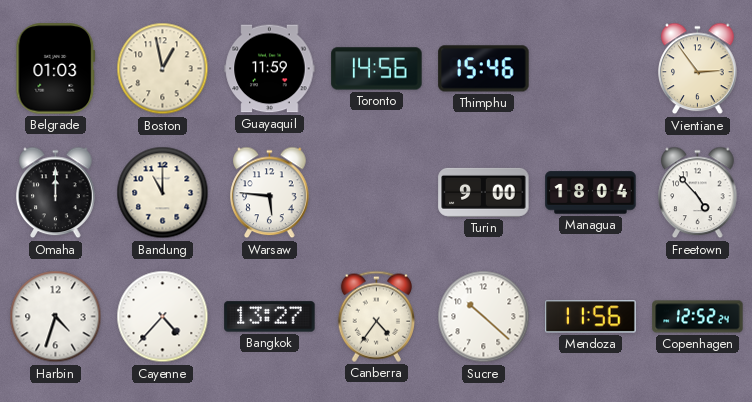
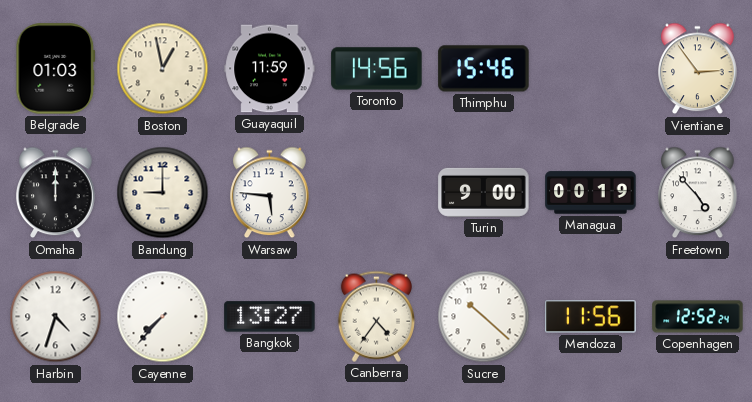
Bandung: 11:00 -> 9:00
Managua: 18:04 -> 00:19
Cayenne: 4:37 -> 7:37
